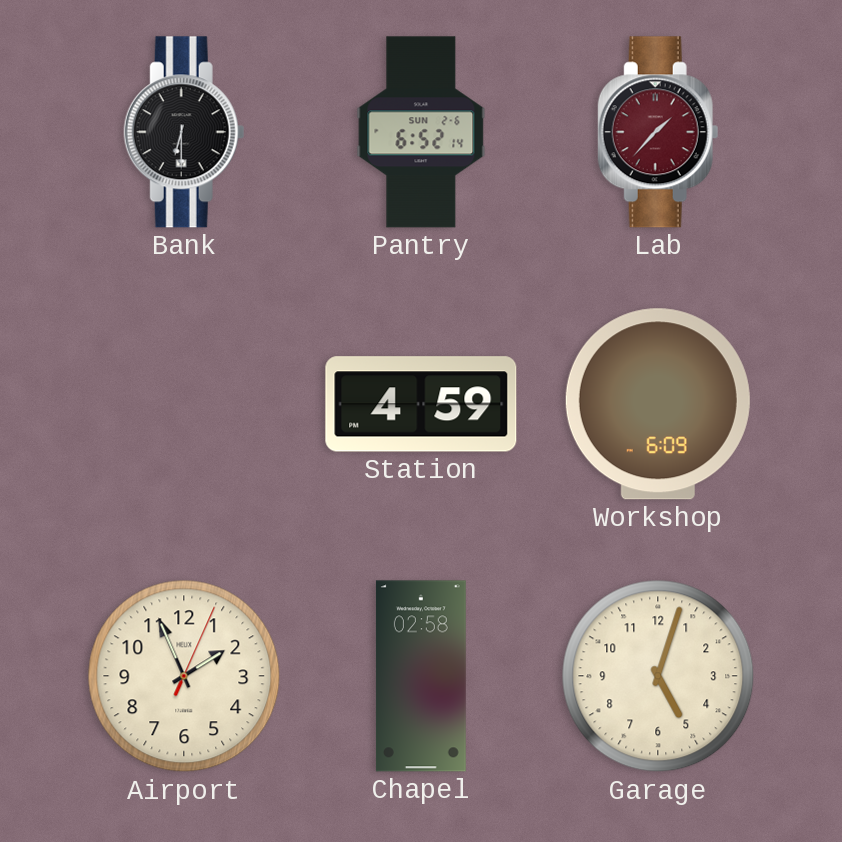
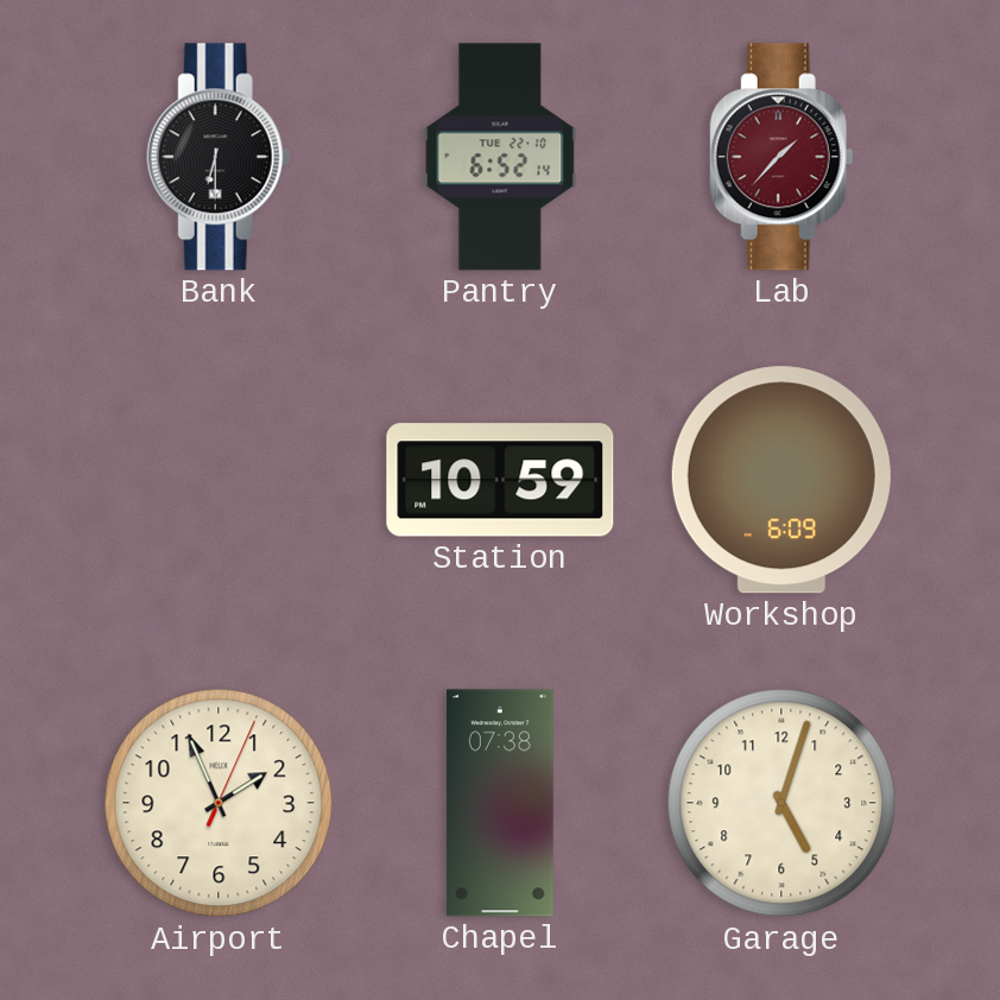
Pantry date: SUN 2-6 -> TUE 22-10
Station: 4:59 -> 10:59
Chapel: 02:58 -> 07:38
